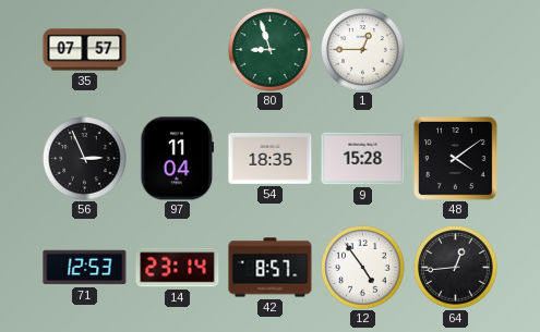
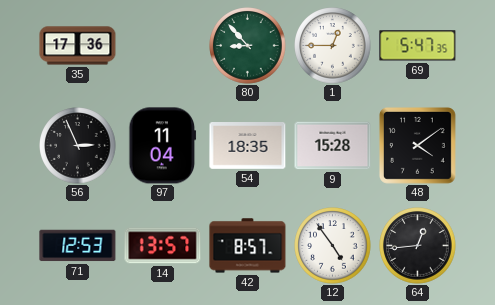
35: 07:57 -> 17:36
80: 8:57 -> 8:53
69: none -> 5:47
14: 23:14 -> 13:57
